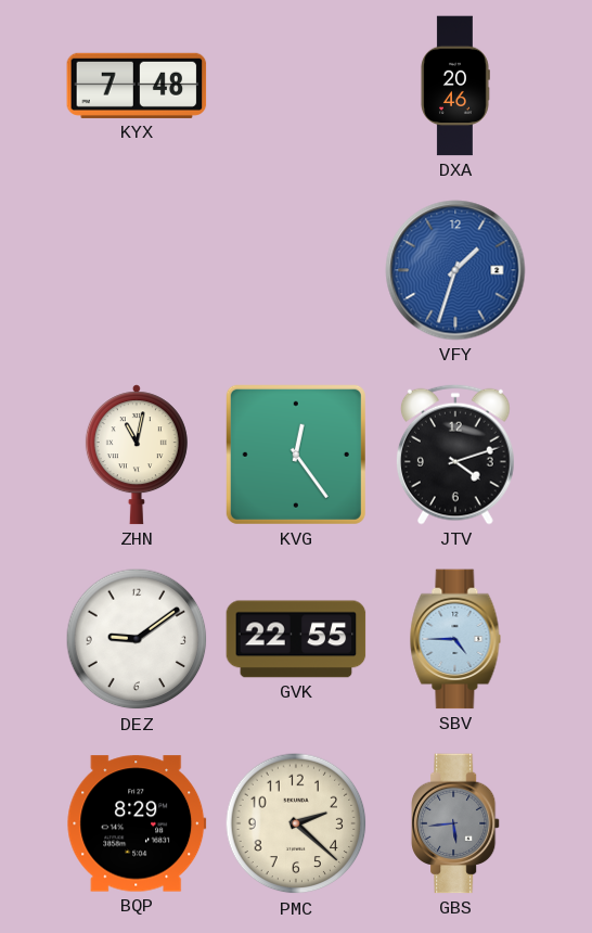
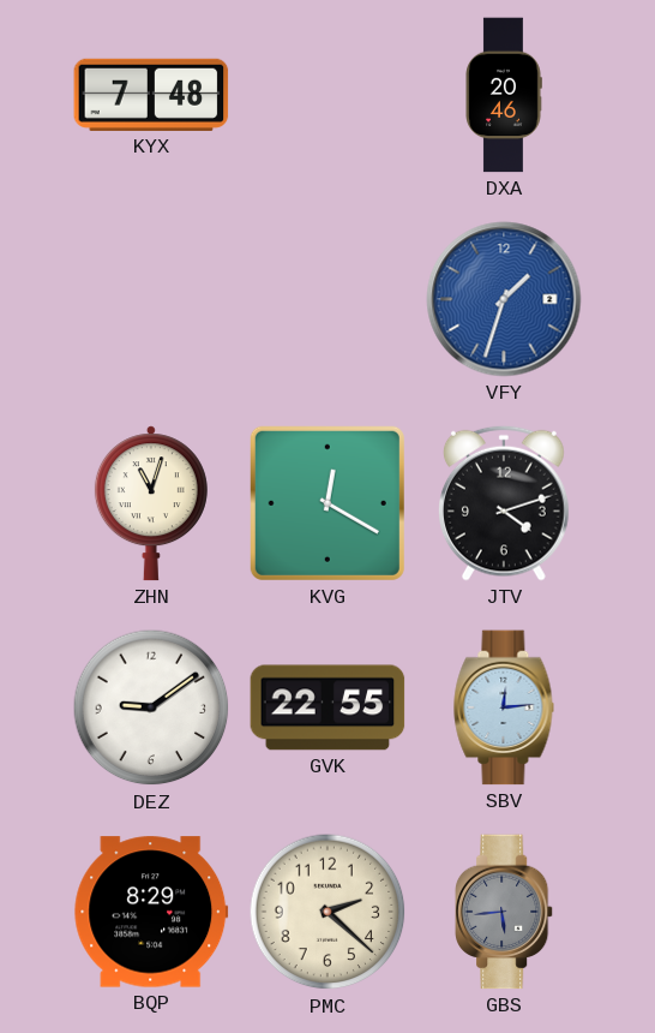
ZHN: 11:02 -> 11:03
KVG: 12:24 -> 12:20
SBV: 4:45 -> 12:14
